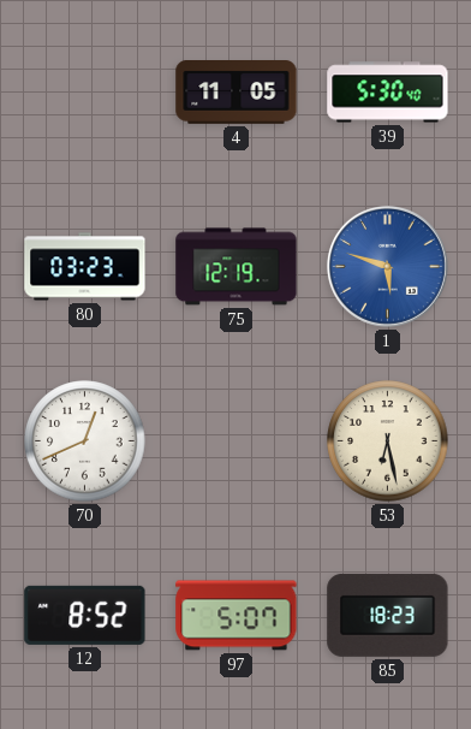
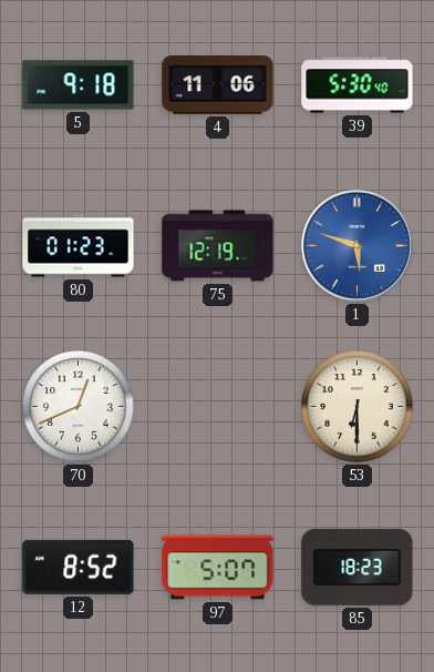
5: none -> 9:18
4: 11:05 -> 11:06
80: 03:23 -> 01:23
53: 6:28 -> 6:30
